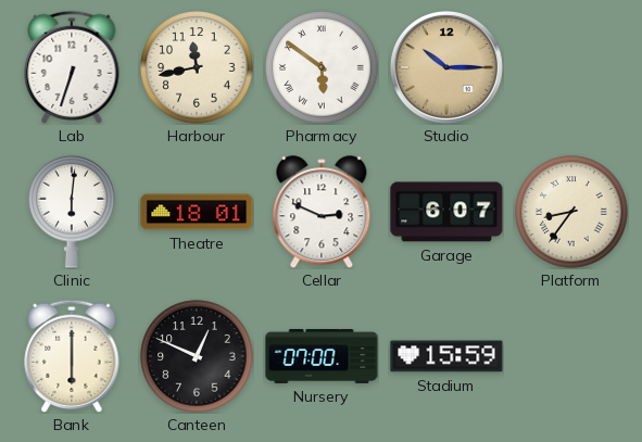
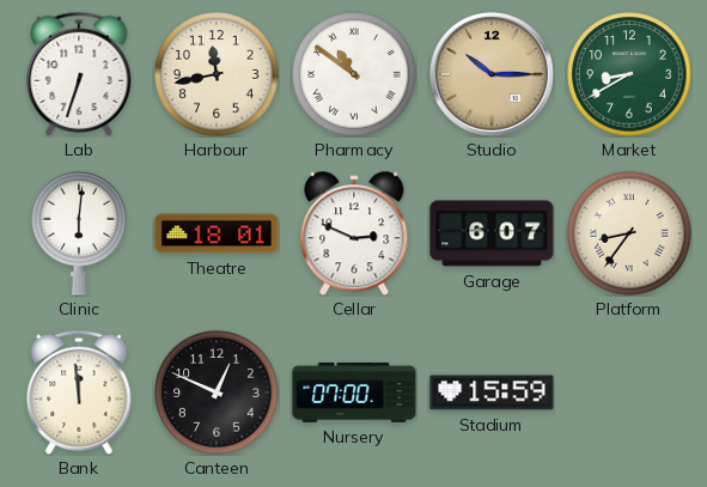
Pharmacy: 5:51 -> 10:51
Market: none -> 8:40
Bank: 6:00 -> 11:59
